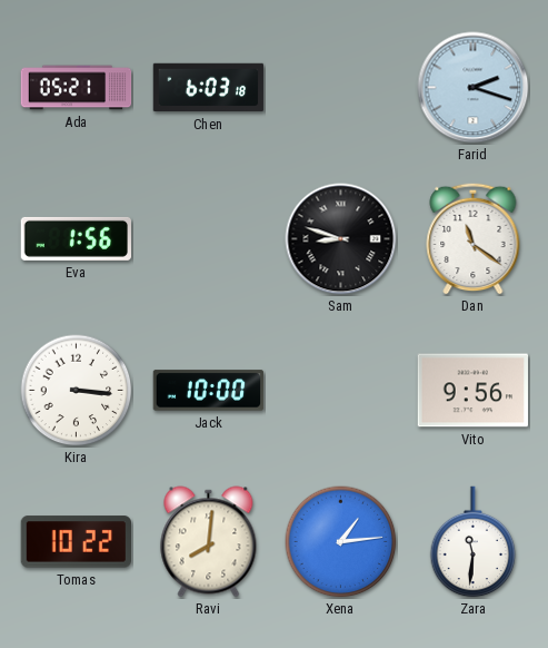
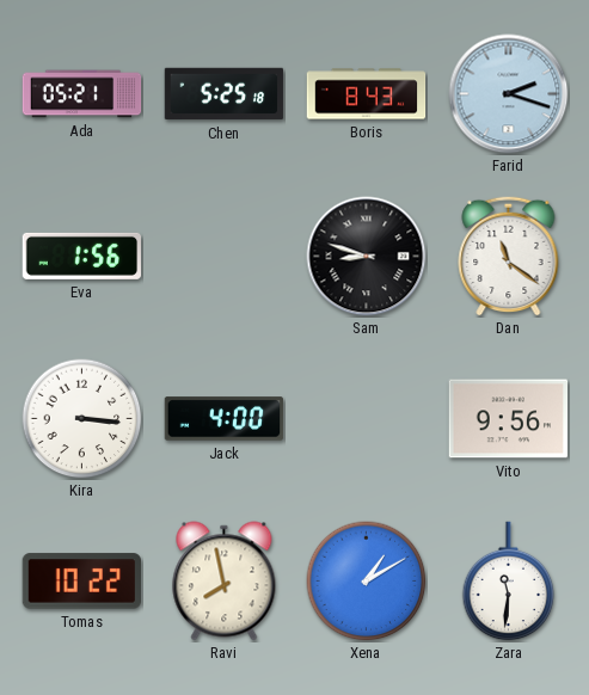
Chen: 6:03 -> 5:25
Boris: none -> 8:43
Jack: 10:00 -> 4:00
Ravi: 8:01 -> 7:58
Xena: 1:14 -> 1:10
